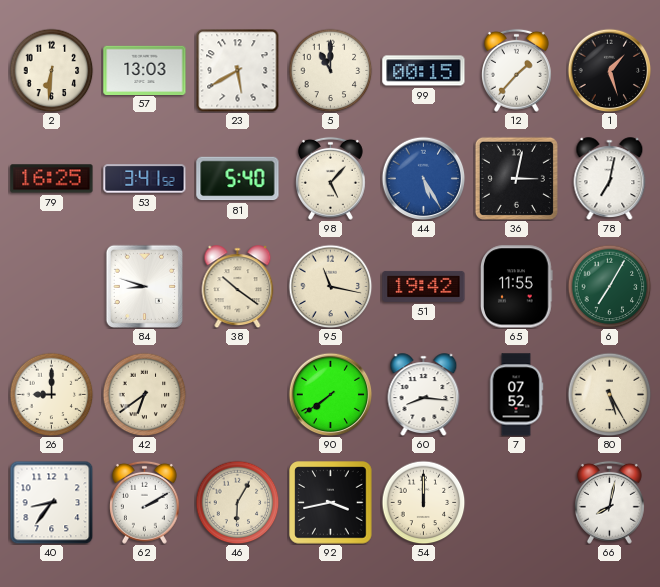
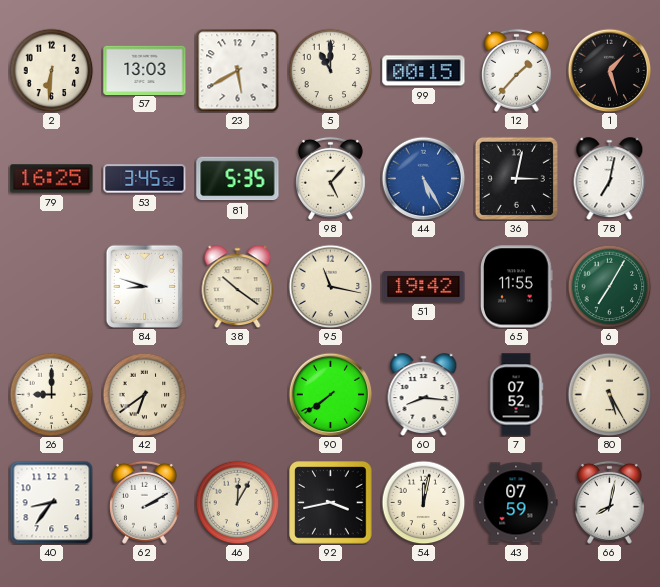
53: 3:41 -> 3:45
81: 5:40 -> 5:35
46: 6:05 -> 12:05
54: 12:00 -> 12:02
43: none -> 07:59
